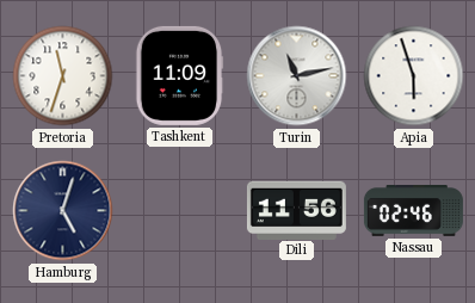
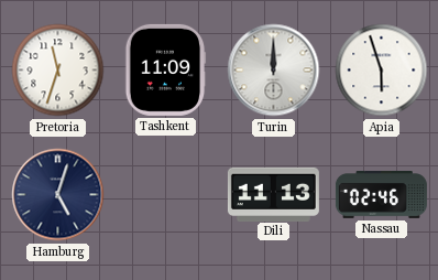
Turin: 11:13 -> 12:00
Dili: 11:56 -> 11:13
